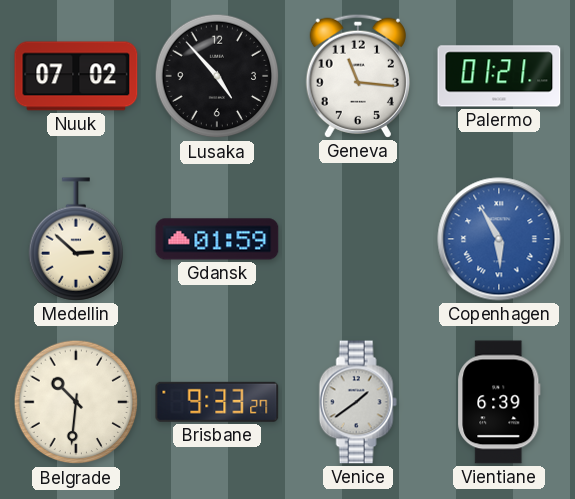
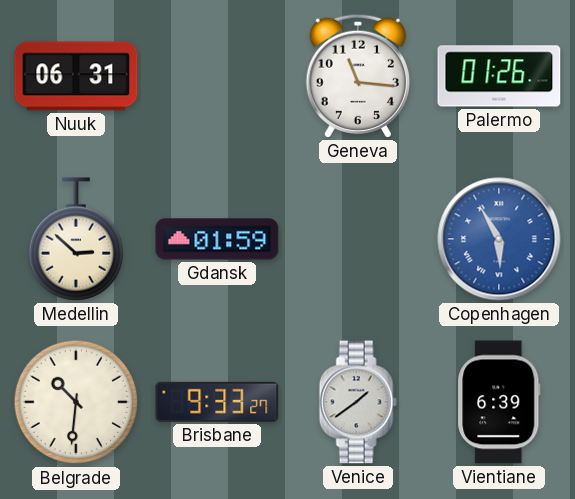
Nuuk: 07:02 -> 06:31
Lusaka: 4:53 -> none
Palermo: 01:21 -> 01:26
